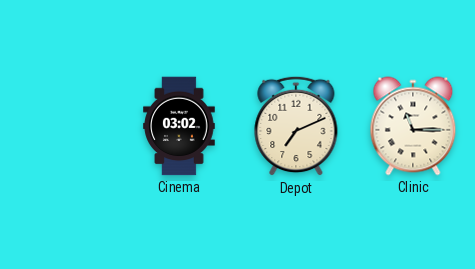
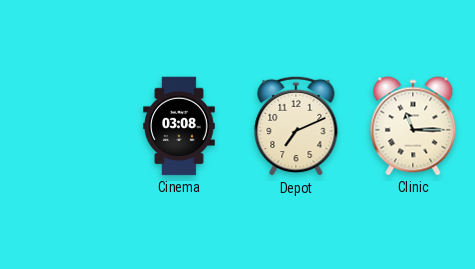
Cinema: 03:02 -> 03:08
